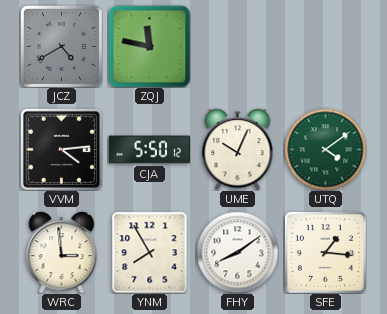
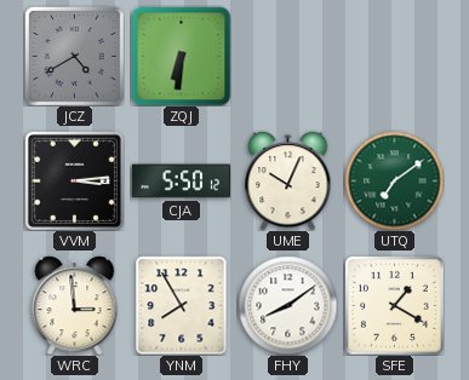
ZQJ: 11:47 -> 6:31
VVM: 4:14 -> 3:14
UTQ: 4:09 -> 7:09
SFE: 1:16 -> 1:20
